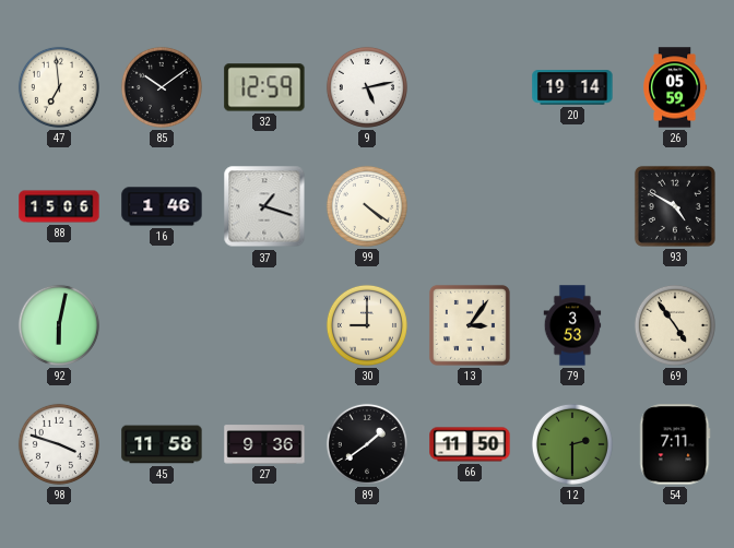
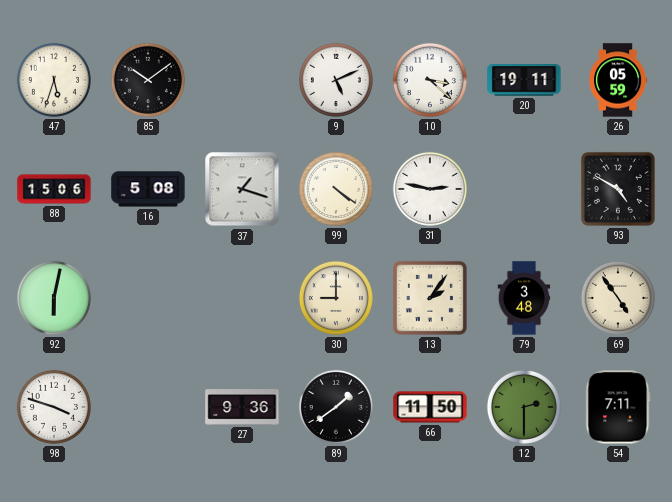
47: 6:59 -> 5:33
32: 12:59 -> none
9: 5:13 -> 5:11
10: none -> 3:22
20: 19:14 -> 19:11
16: 1:46 -> 5:08
31: none -> 2:47
13: 3:06 -> 2:06
79: 3:53 -> 3:48
45: 11:58 -> none
